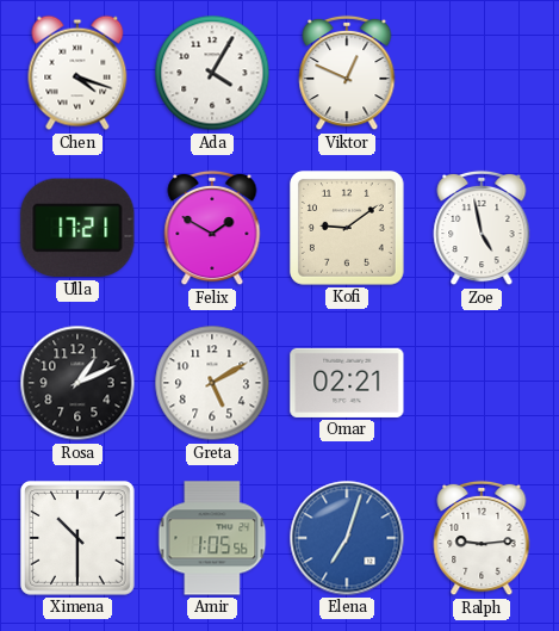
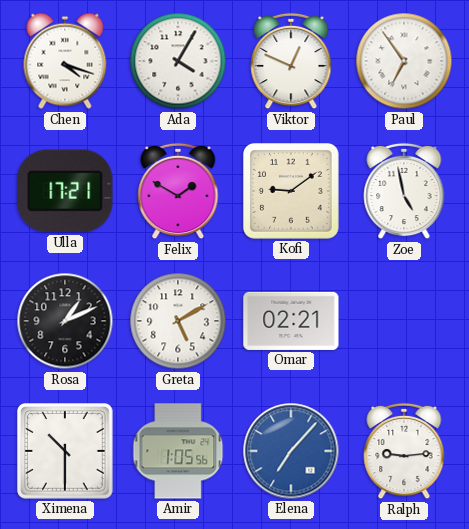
Paul: none -> 6:54
Elena: 7:03 -> 7:07
